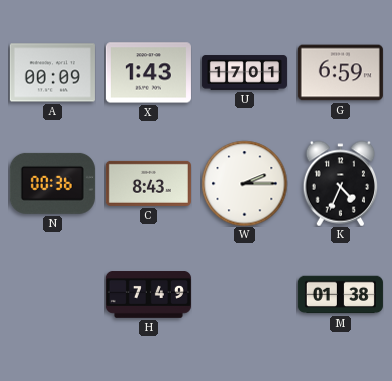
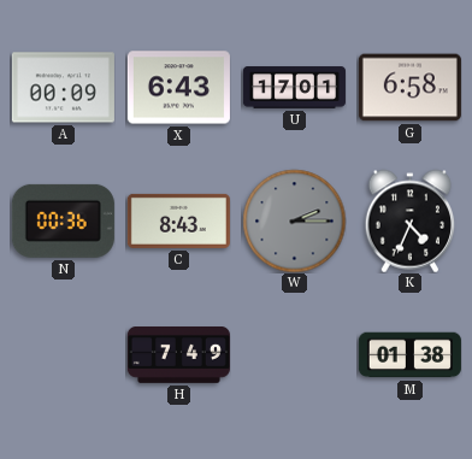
X: 1:43 -> 6:43
G: 6:59 -> 6:58
W dial: white -> grey
